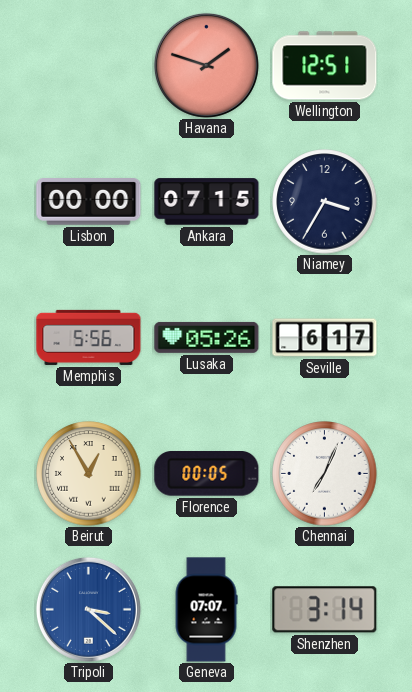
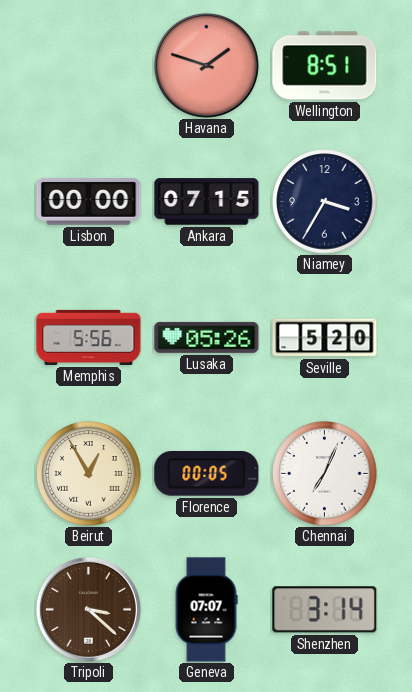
Wellington: 12:51 -> 8:51
Seville: 6:17 -> 5:20
Tripoli dial: blue -> brown
